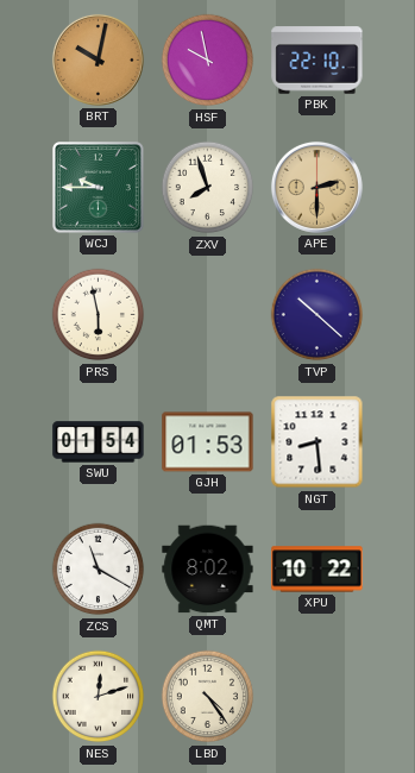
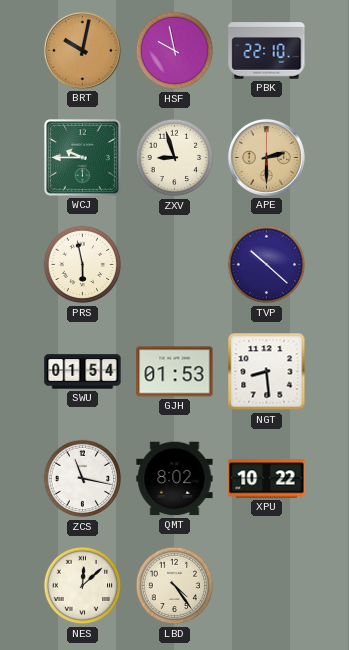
ZXV: 7:57 -> 8:57
ZCS: 11:20 -> 11:17
NES: 12:12 -> 12:08
